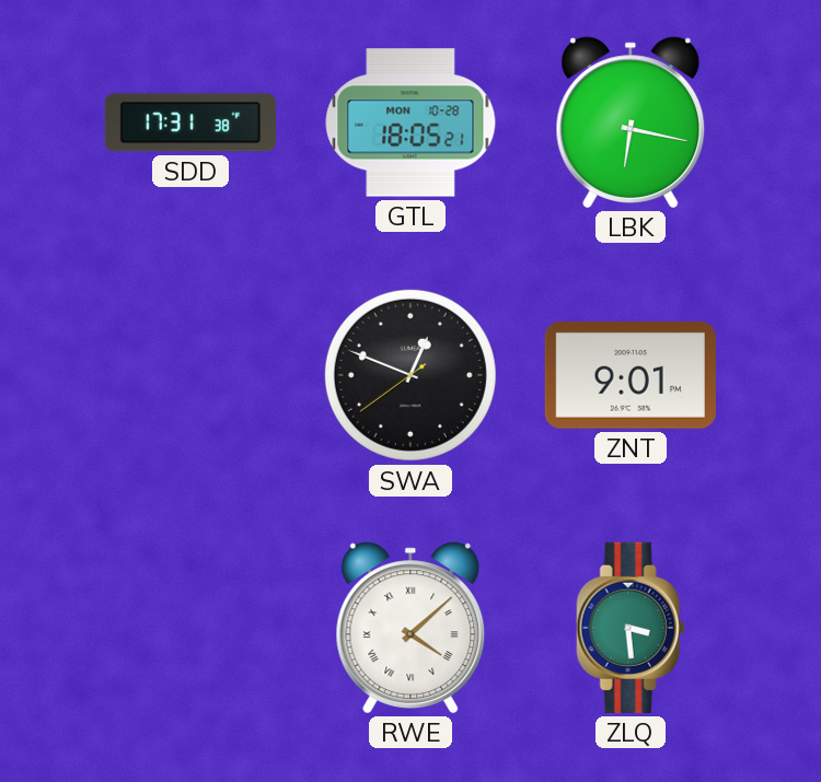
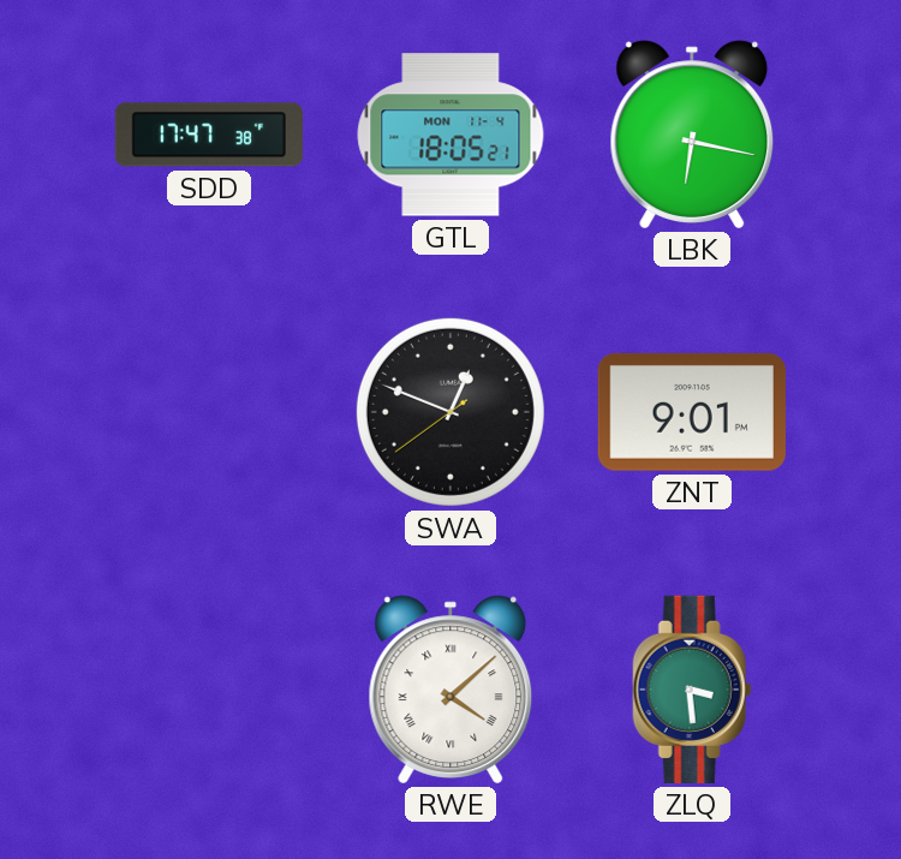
SDD: 17:31 -> 17:47
GTL date: MON 10-28 -> MON 11-4
